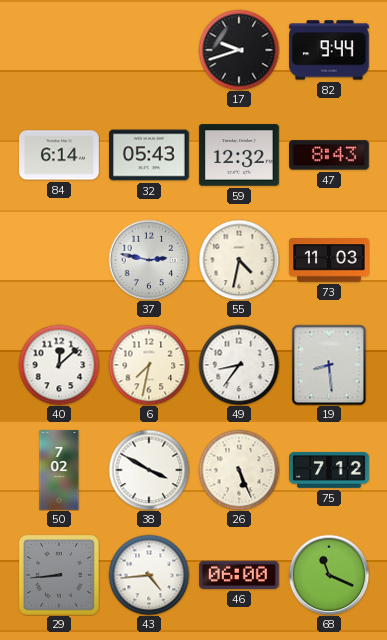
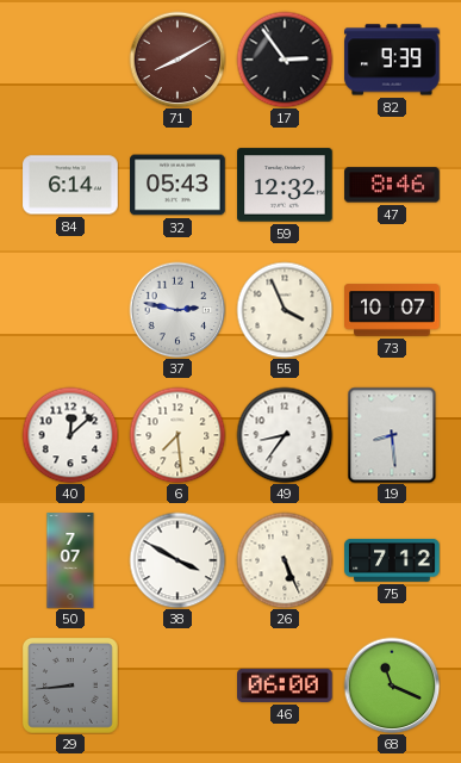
71: none -> 8:10
17: 9:42 -> 2:54
82: 9:44 -> 9:39
47: 8:43 -> 8:46
55: 4:32 -> 3:56
73: 11:03 -> 10:07
6: 7:32 -> 7:29
50: 7:02 -> 7:07
43: 4:44 -> none
